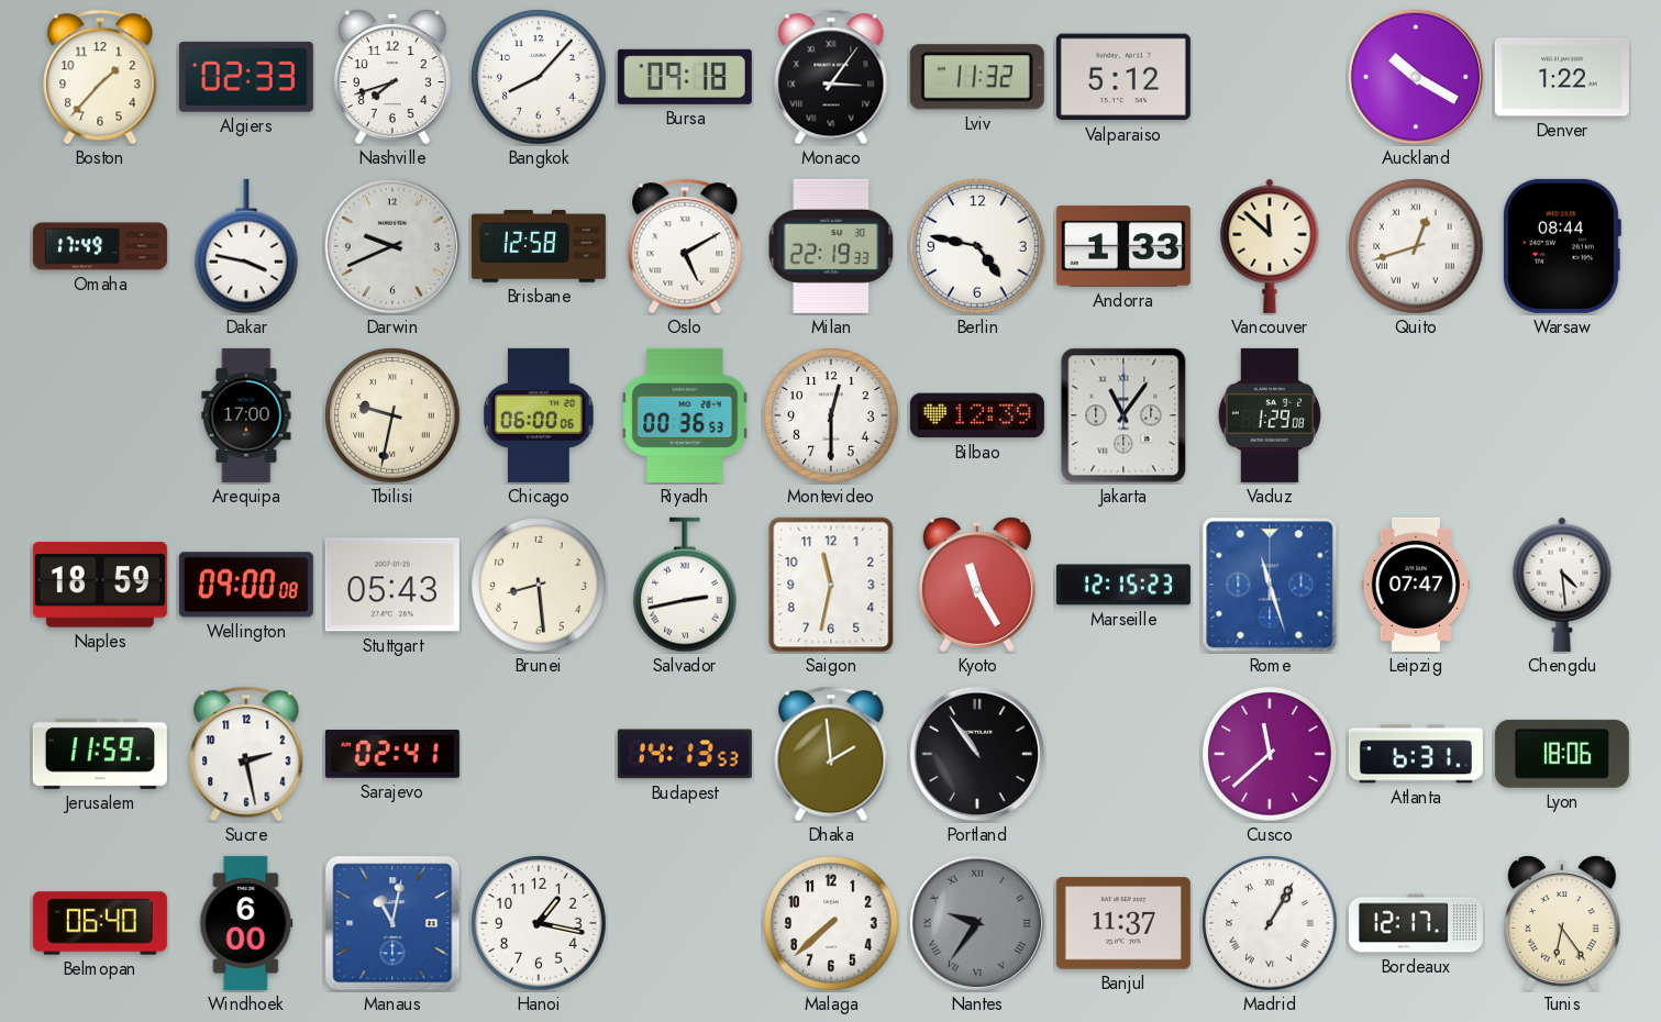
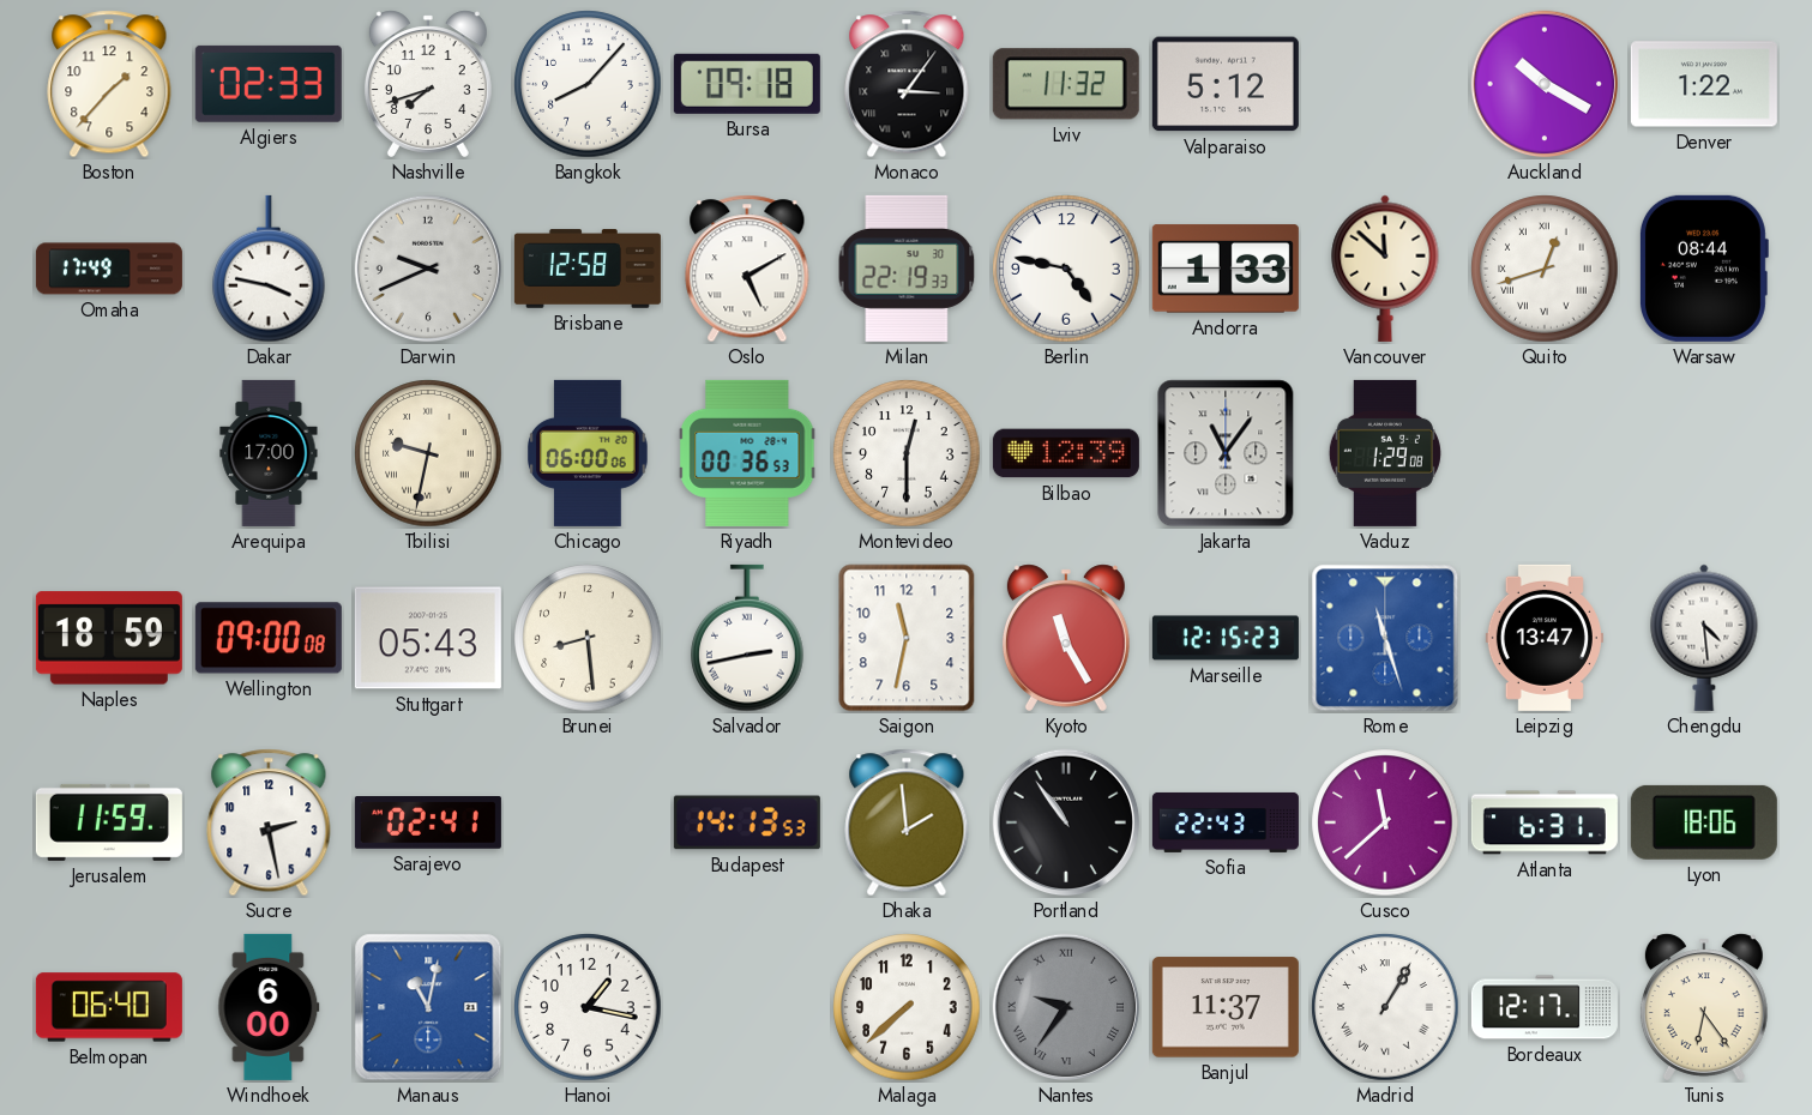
Leipzig: 07:47 -> 13:47
Sofia: none -> 22:43
